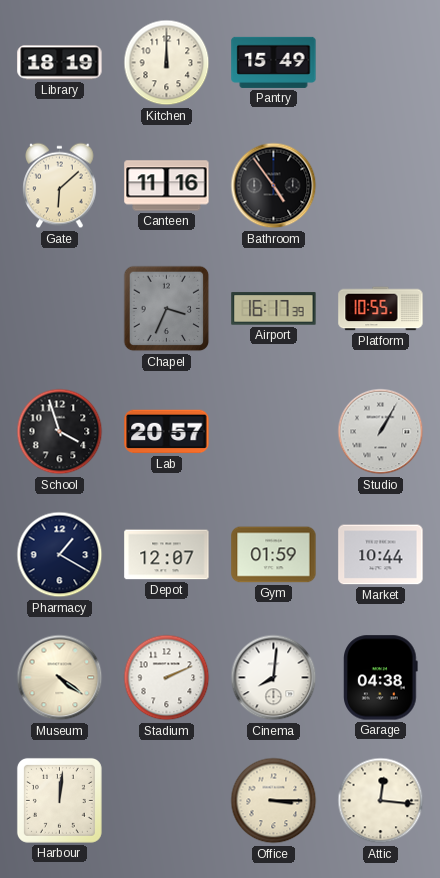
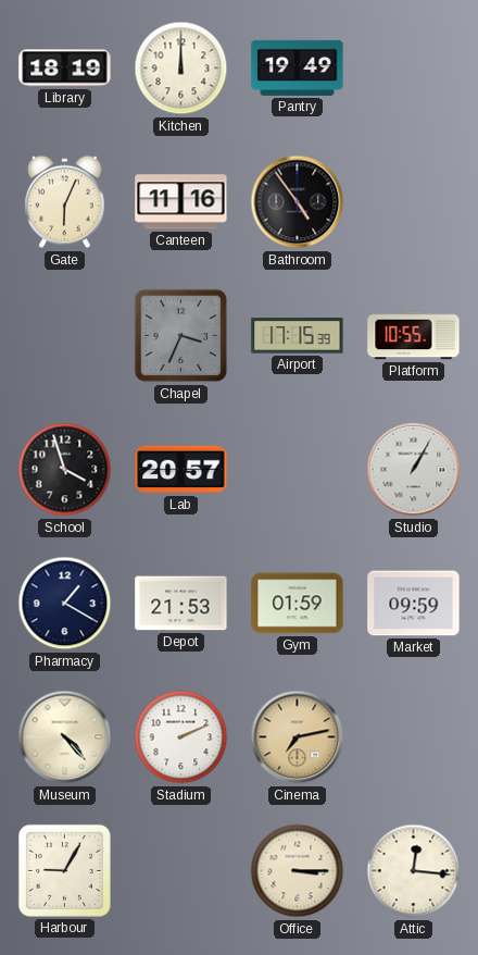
Pantry: 15:49 -> 19:49
Gate: 6:08 -> 6:04
Airport: 16:17 -> 17:15
Depot: 12:07 -> 21:53
Market: 10:44 -> 09:59
Museum: 4:21 -> 4:23
Cinema: 8:01 -> 7:13
Cinema dial: white -> champagne
Garage: 04:38 -> none
Harbour: 12:01 -> 9:05
